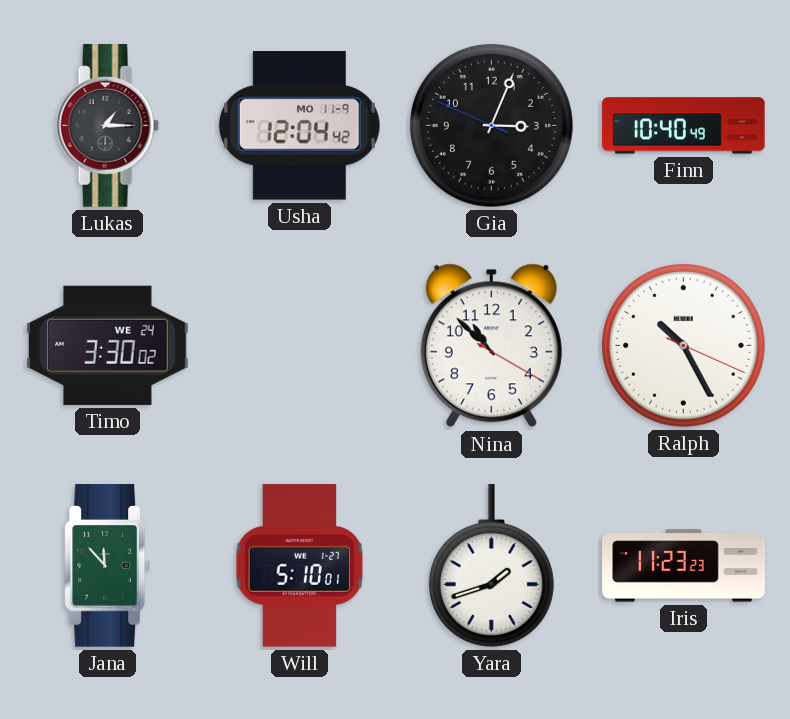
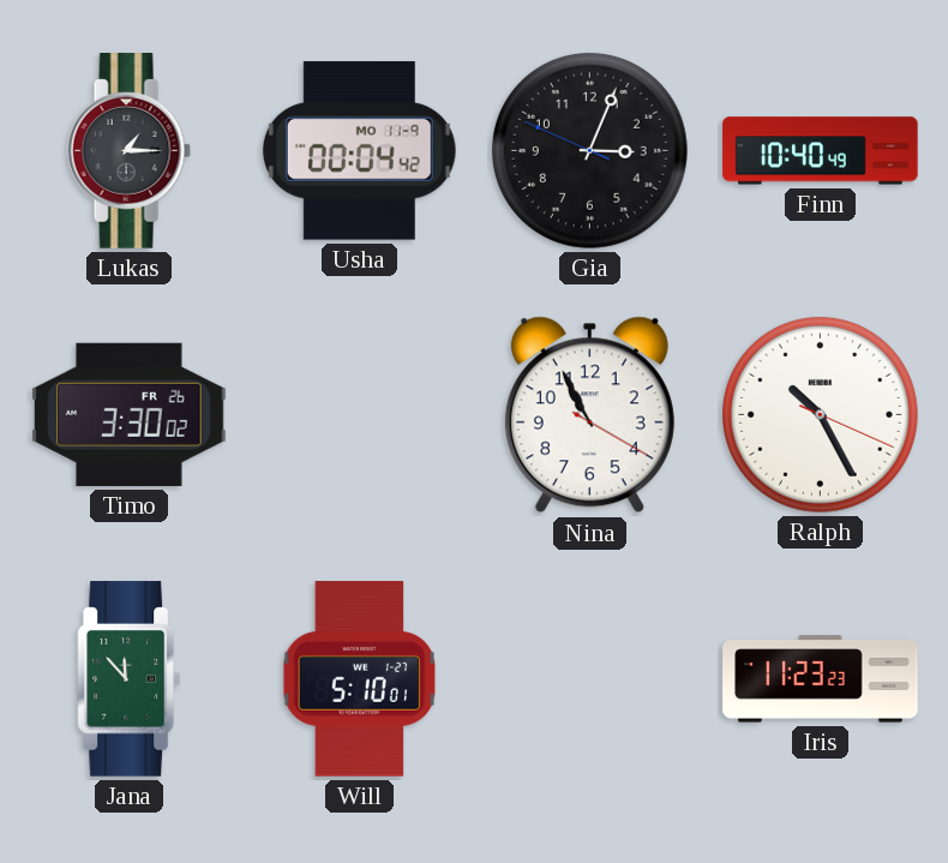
Usha: 12:04 -> 00:04
Timo date: WE 24 -> FR 26
Nina: 10:52 -> 10:55
Yara: 1:42 -> none
